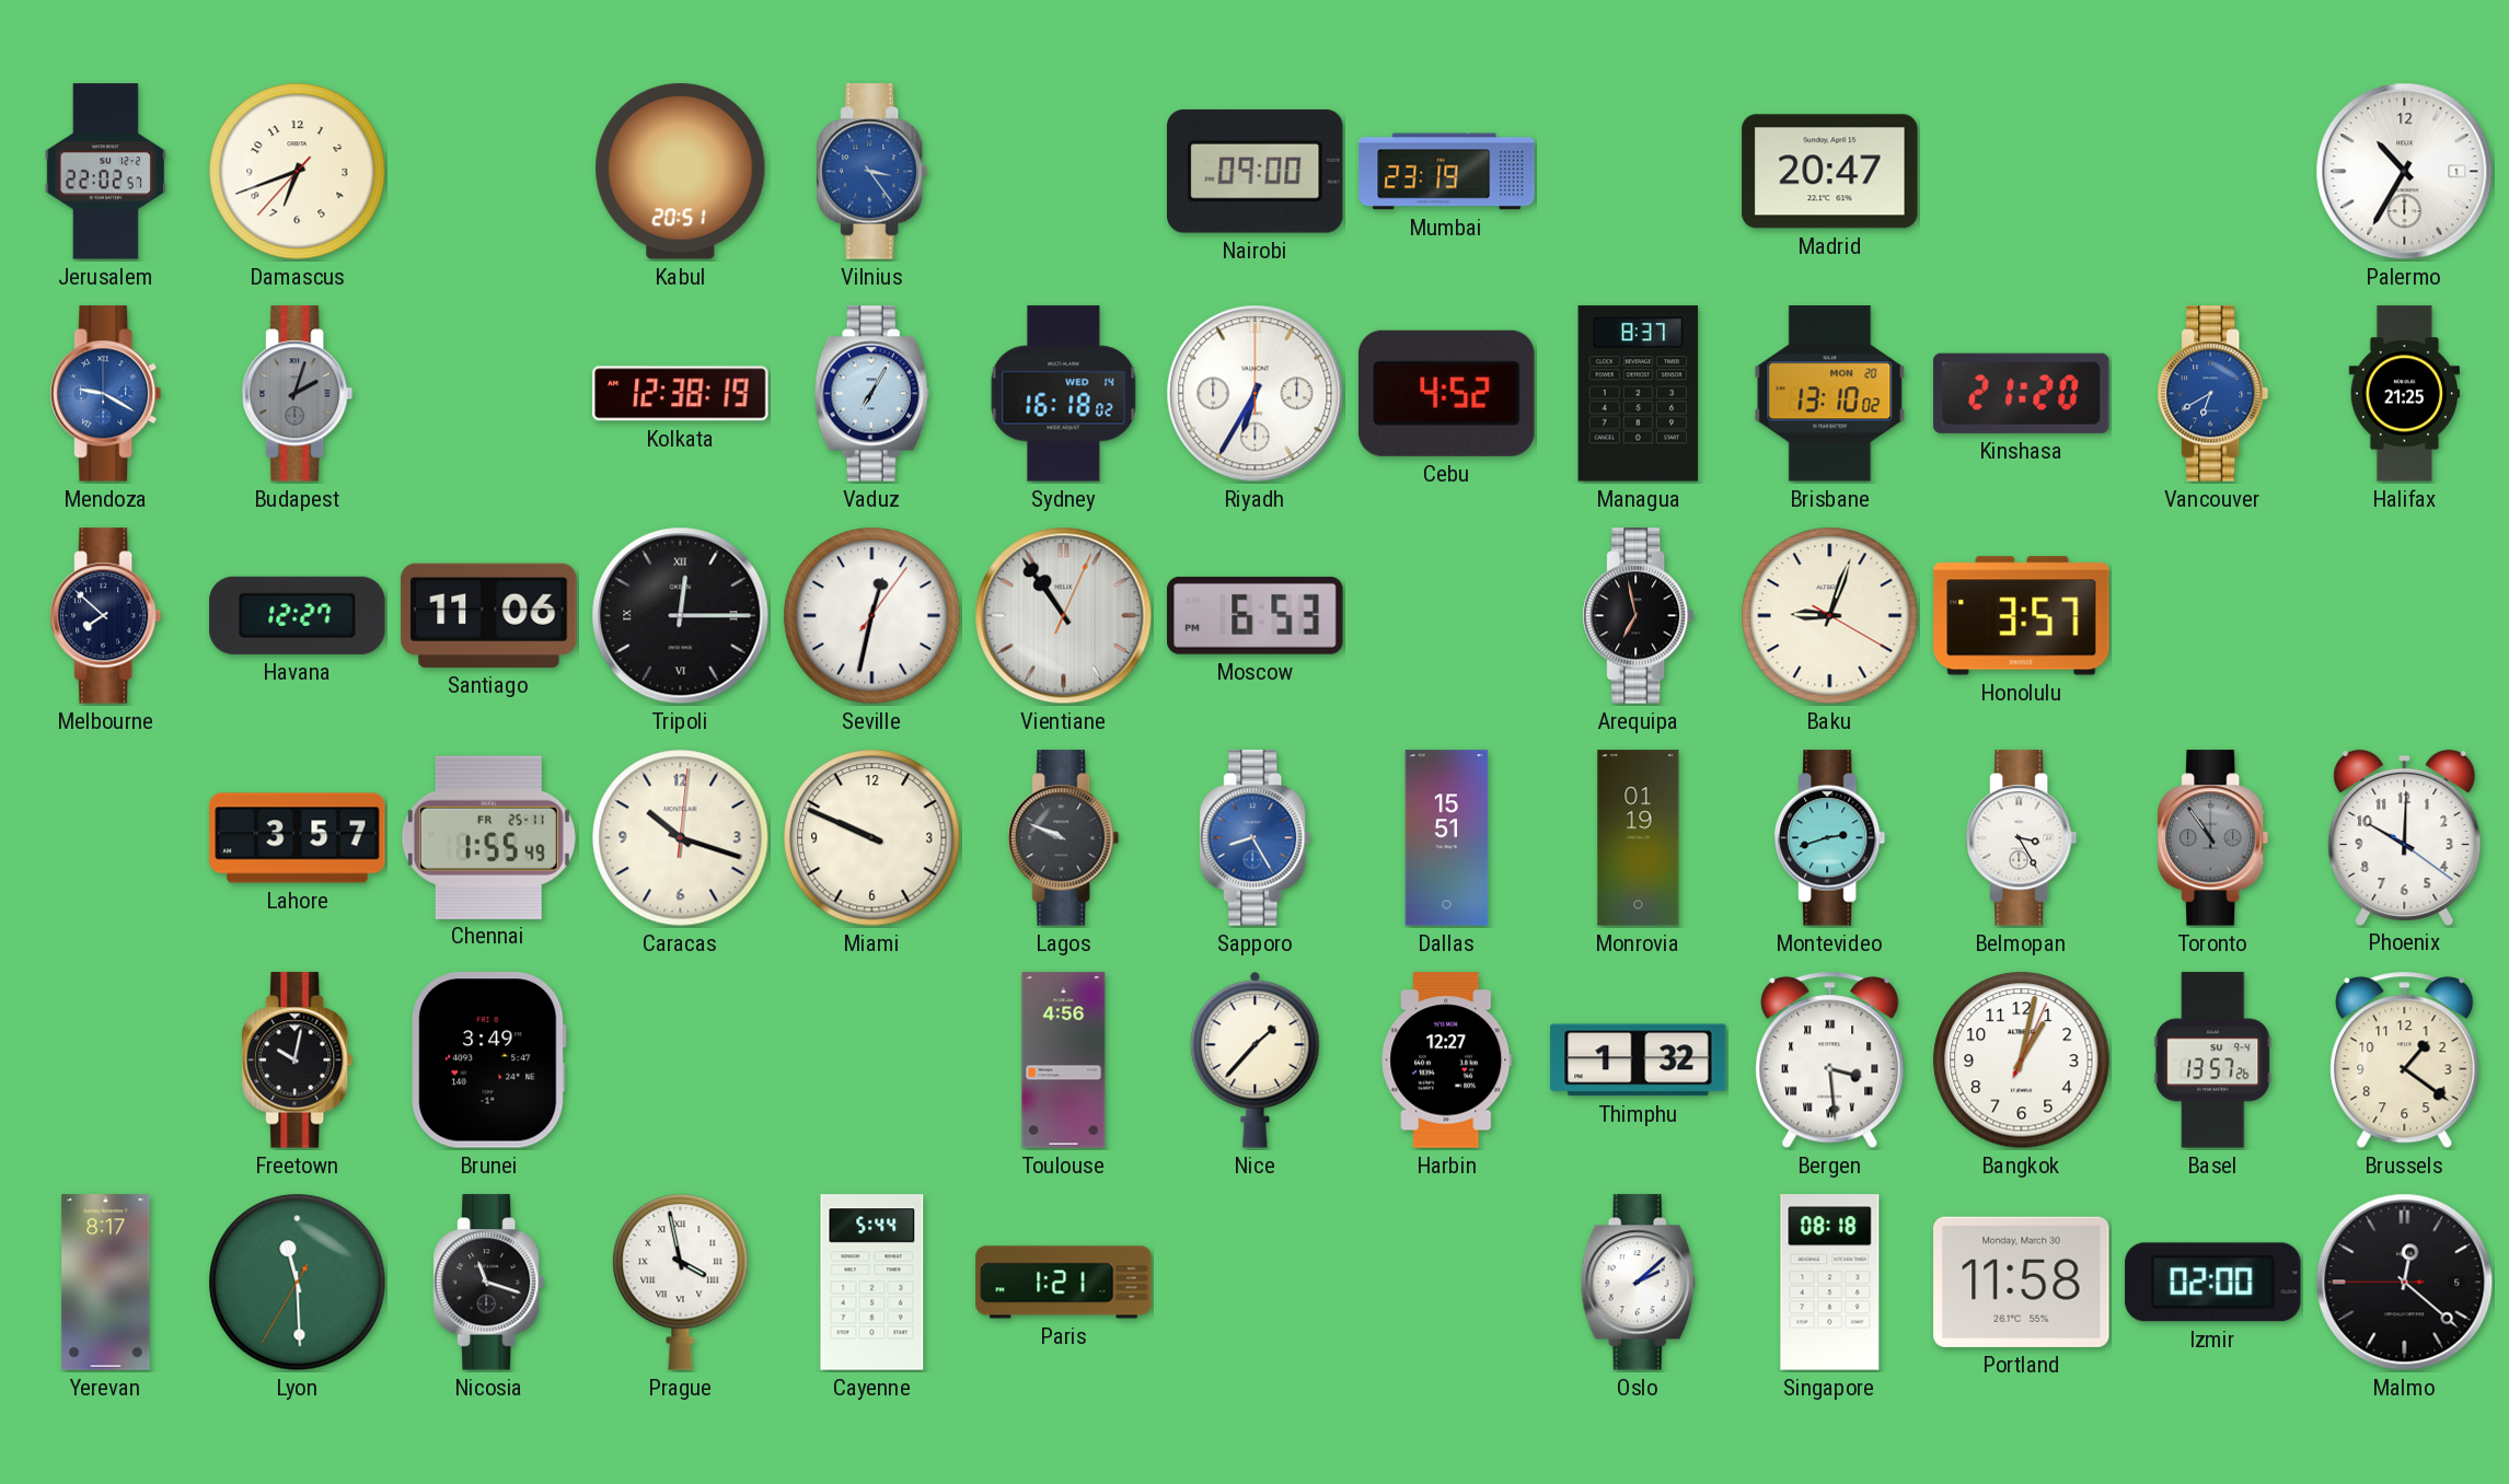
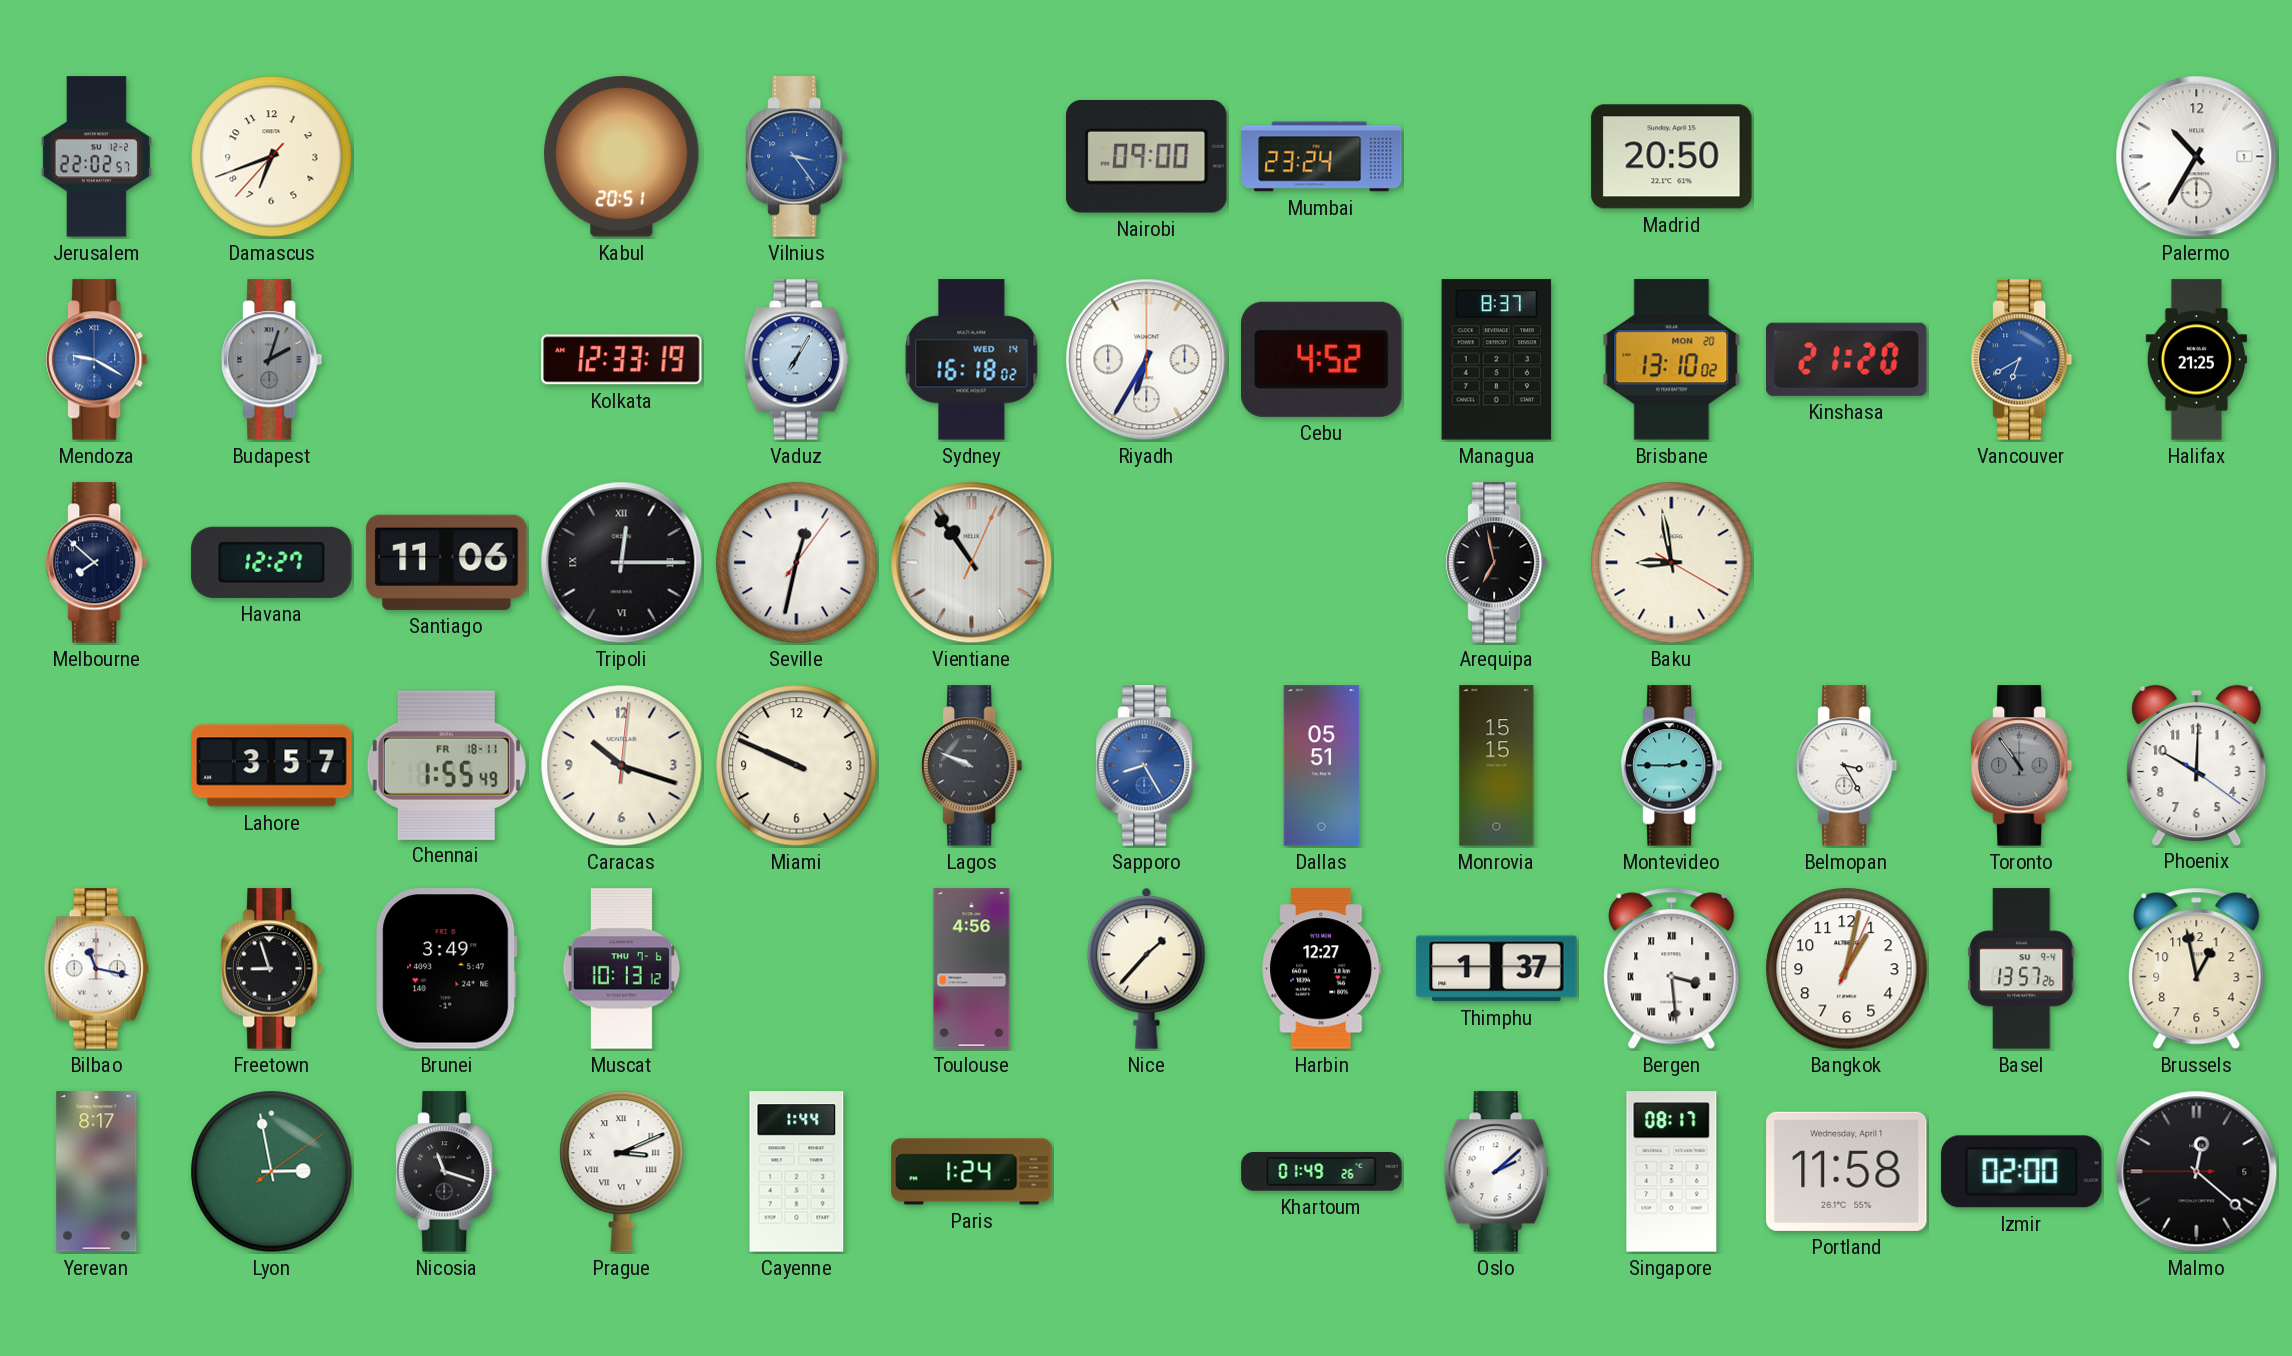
Mumbai: 23:19 -> 23:24
Madrid: 20:47 -> 20:50
Kolkata: 12:38 -> 12:33
Moscow: 6:53 -> none
Baku: 9:03 -> 8:58
Honolulu: 3:57 -> none
Chennai date: FR 25-11 -> FR 18-11
Dallas: 15:51 -> 05:51
Monrovia: 01:19 -> 15:15
Montevideo: 2:42 -> 2:45
Bilbao: none -> 11:17
Freetown: 10:02 -> 8:57
Muscat: none -> 10:13
Thimphu: 1:32 -> 1:37
Brussels: 1:21 -> 12:58
Lyon: 11:29 -> 2:58
Prague: 3:58 -> 3:11
Cayenne: 5:44 -> 1:44
Paris: 1:21 -> 1:24
Khartoum: none -> 01:49
Singapore: 08:18 -> 08:17
Portland date: Monday, March 30 -> Wednesday, April 1
